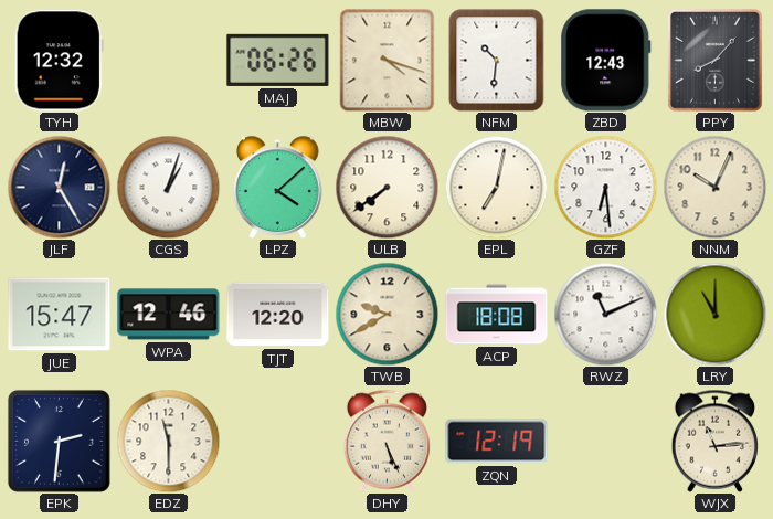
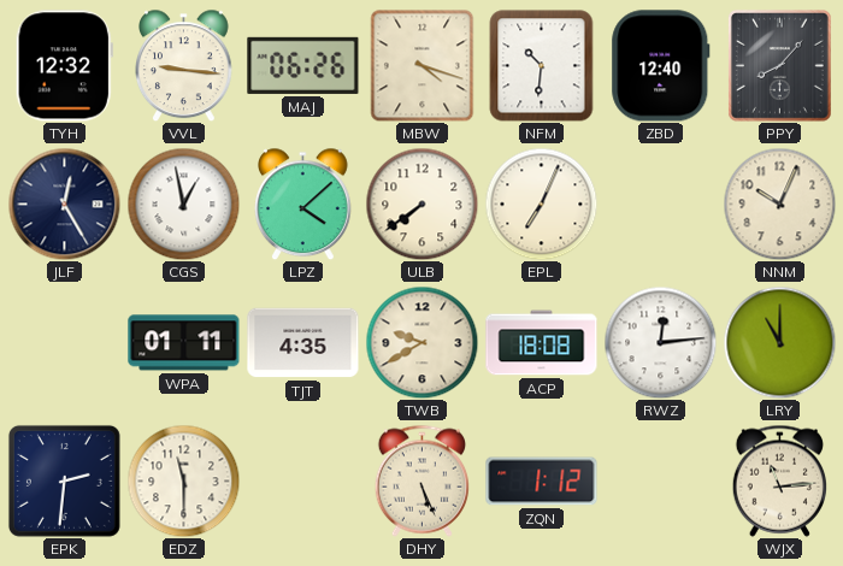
VVL: none -> 9:16
ZBD: 12:43 -> 12:40
CGS: 1:03 -> 12:58
EPL: 7:02 -> 7:04
GZF: 6:29 -> none
JUE: 15:47 -> none
WPA: 12:46 -> 01:11
TJT: 12:20 -> 4:35
RWZ: 11:11 -> 12:14
ZQN: 12:19 -> 1:12
